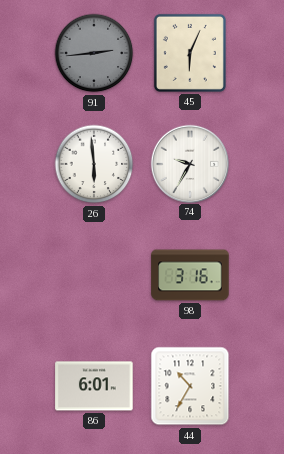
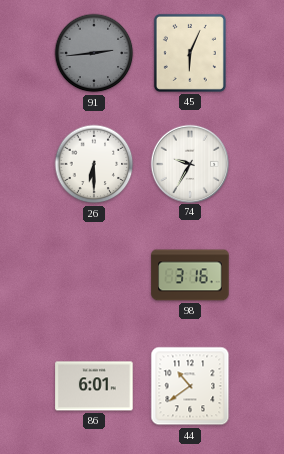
26: 5:59 -> 6:30
44: 10:35 -> 10:39
